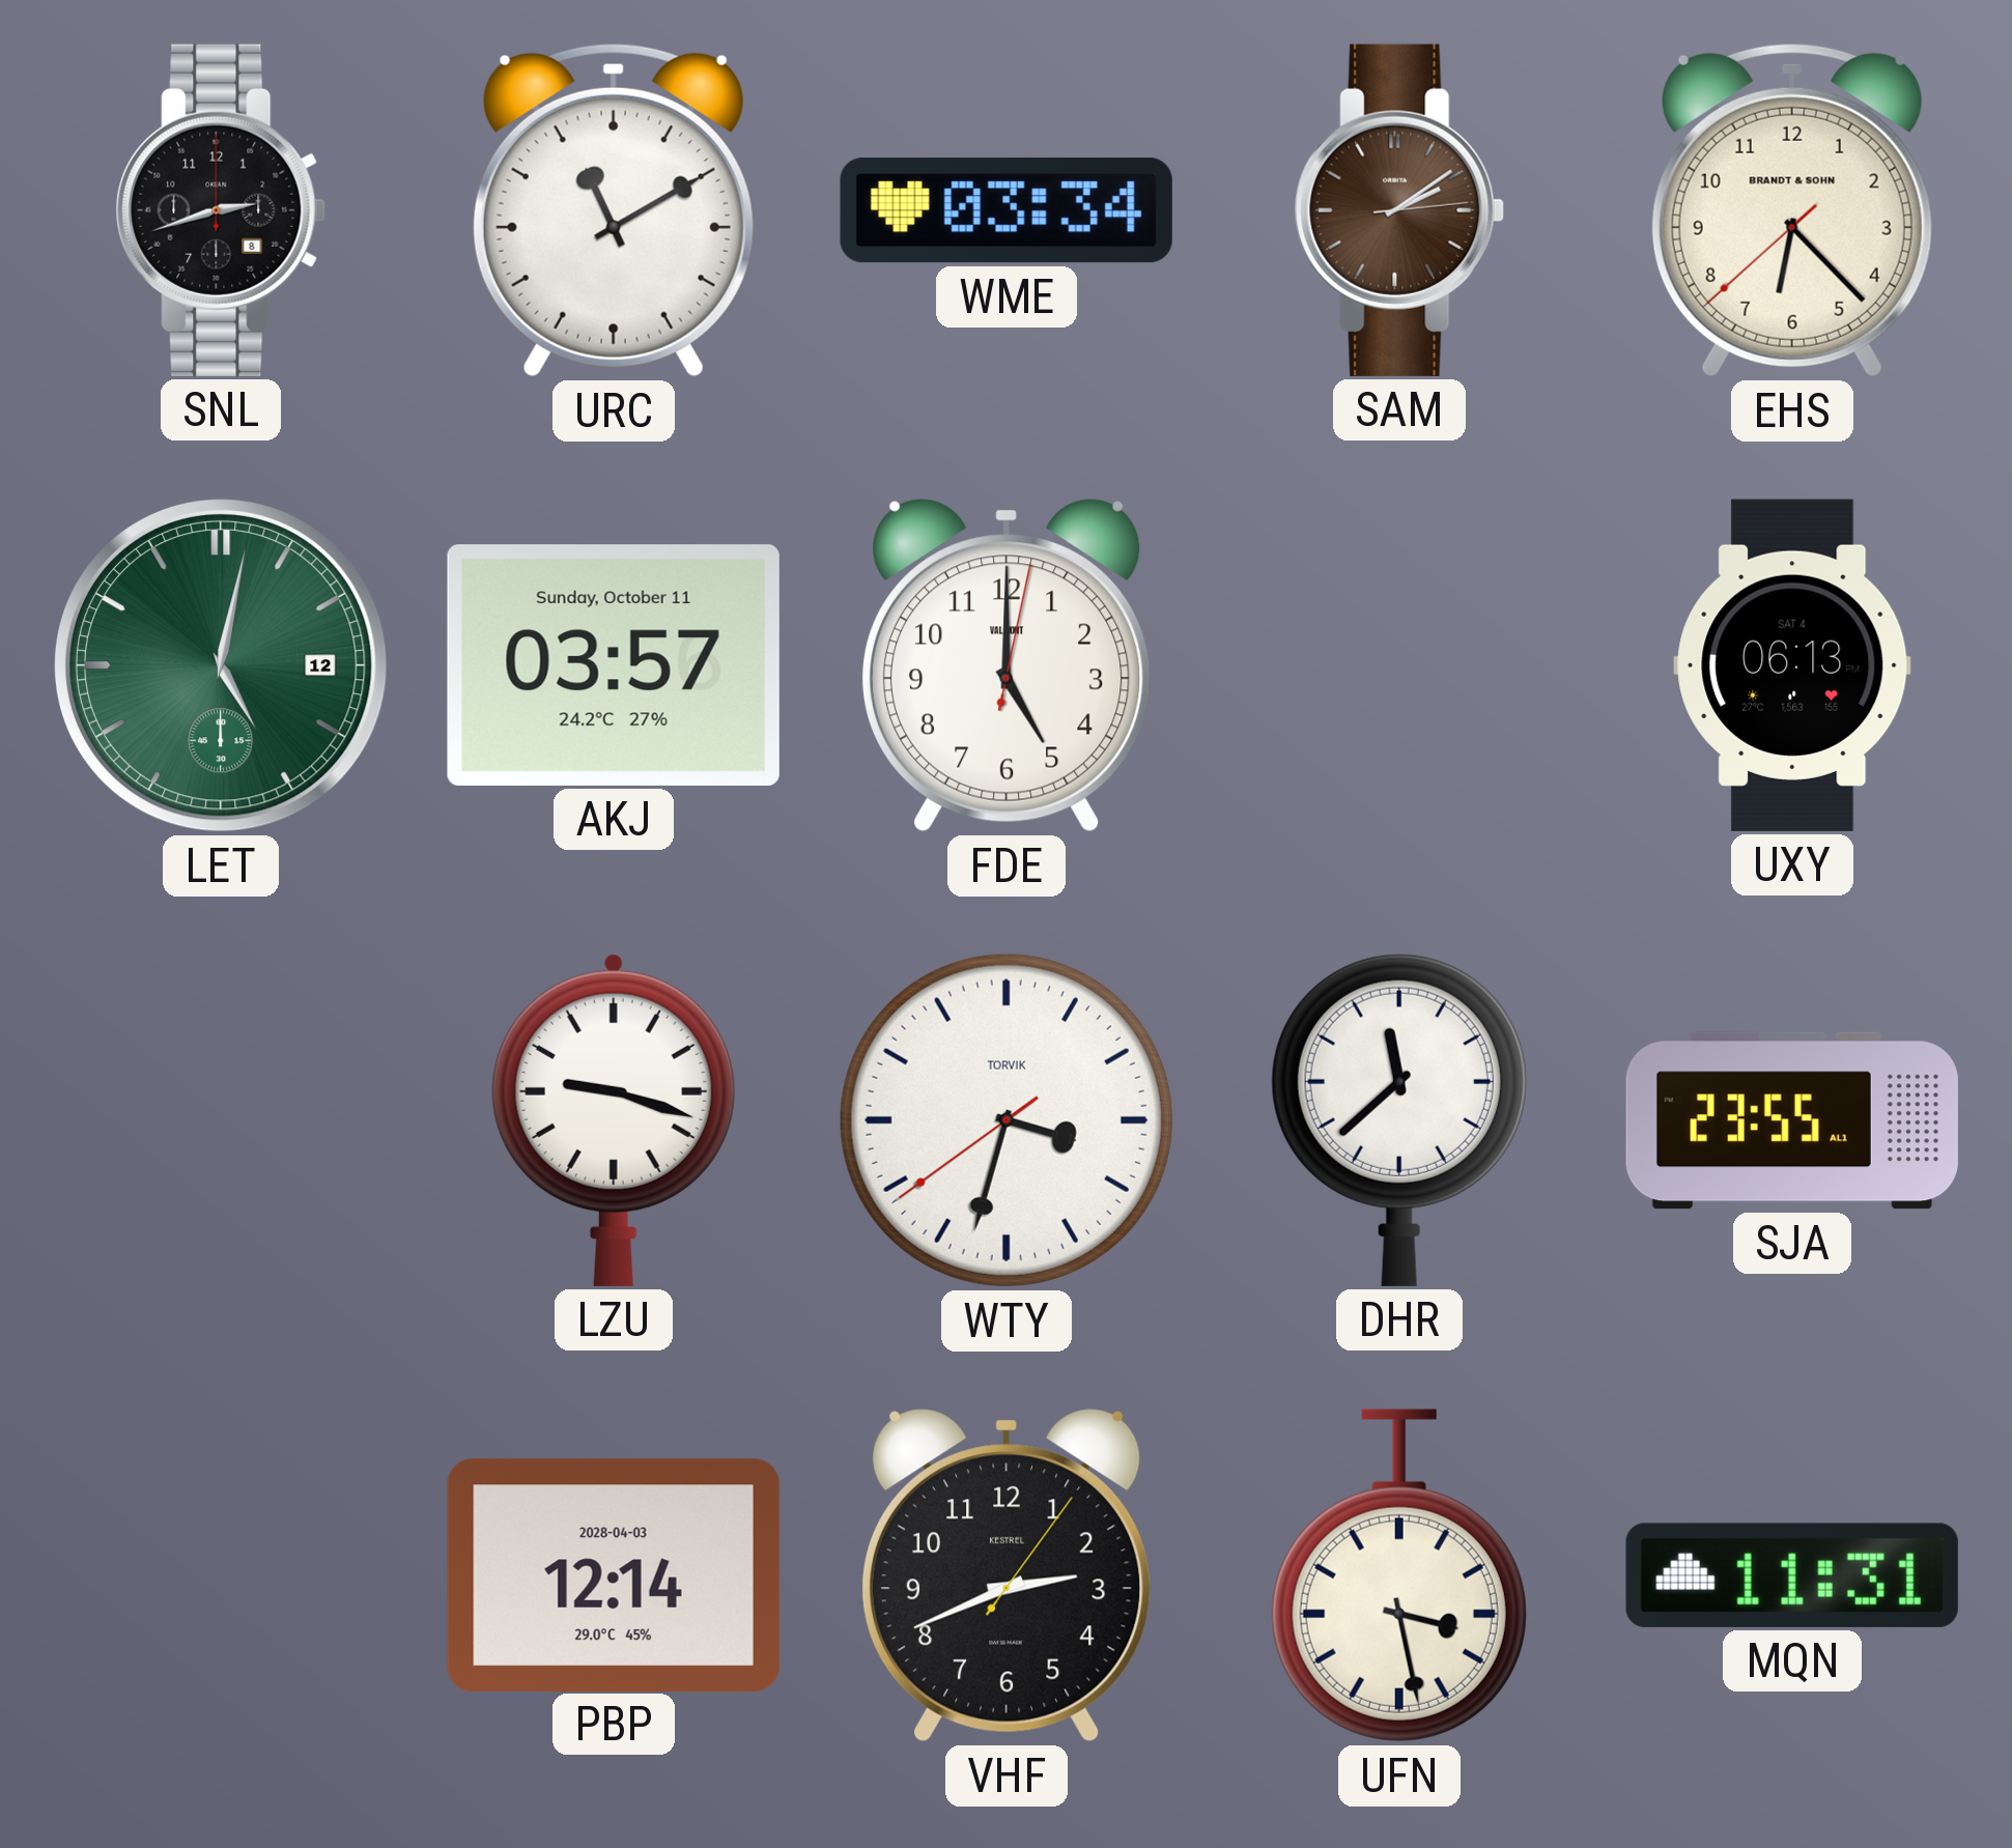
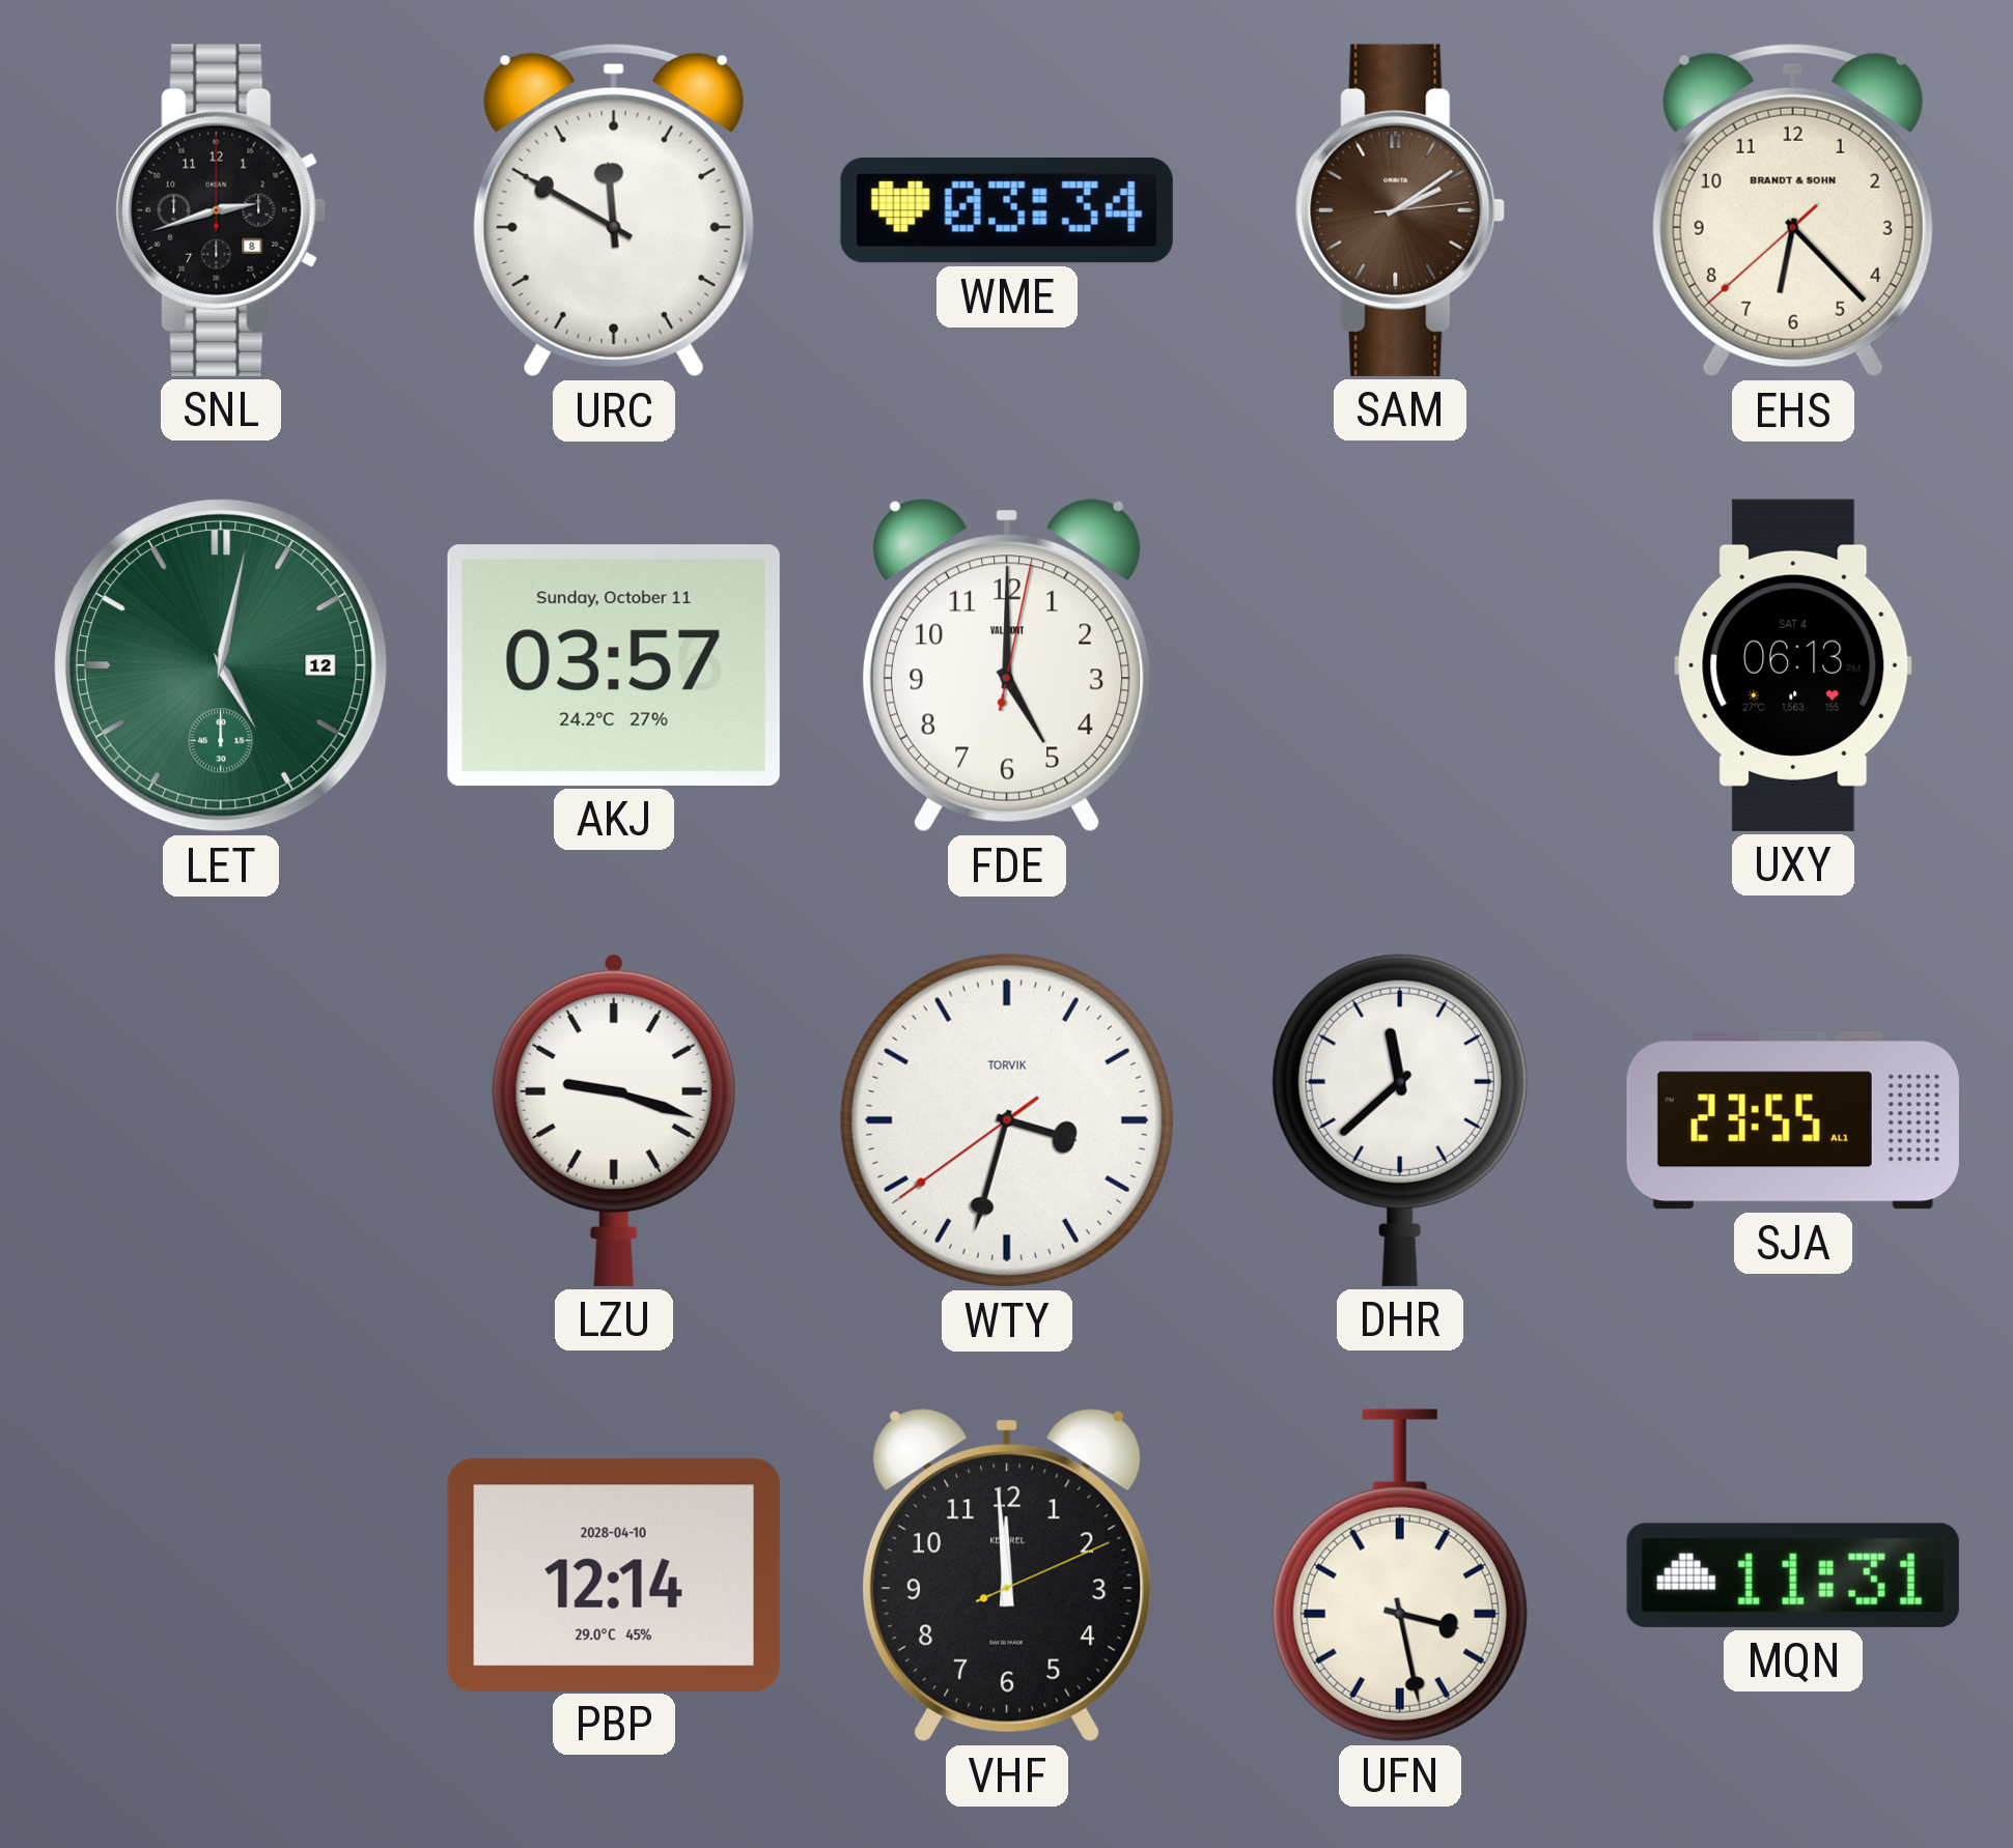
URC: 11:10 -> 11:50
PBP date: 2028-04-03 -> 2028-04-10
VHF: 2:41 -> 11:59
